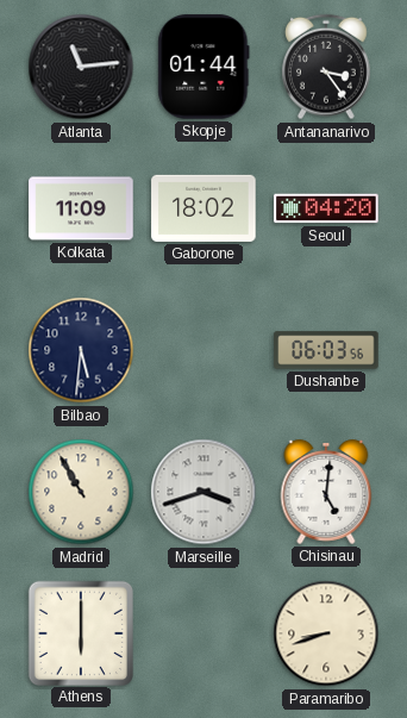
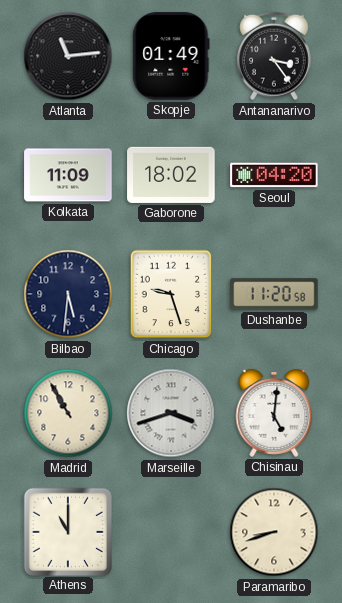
Skopje: 01:44 -> 01:49
Chicago: none -> 9:27
Dushanbe: 06:03 -> 11:20
Athens: 6:00 -> 11:00
